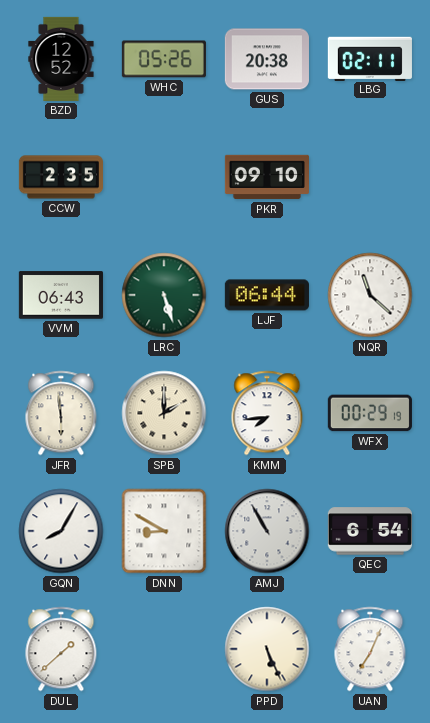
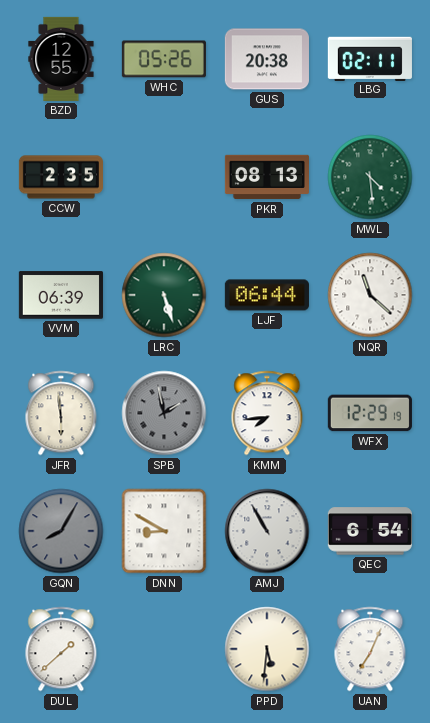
BZD: 12:52 -> 12:55
PKR: 09:10 -> 08:13
MWL: none -> 4:29
VVM: 06:43 -> 06:39
SPB: 2:00 -> 1:58
SPB dial: cream -> grey
WFX: 00:29 -> 12:29
GQN dial: white -> grey
PPD: 5:26 -> 5:31
